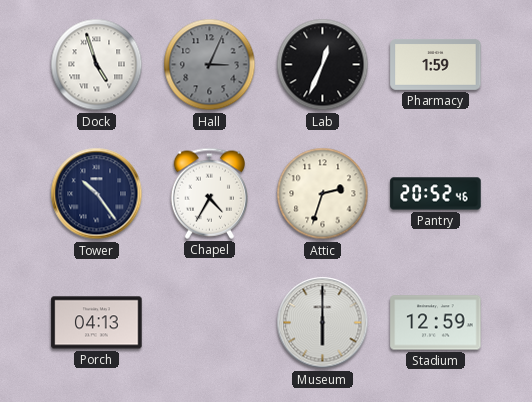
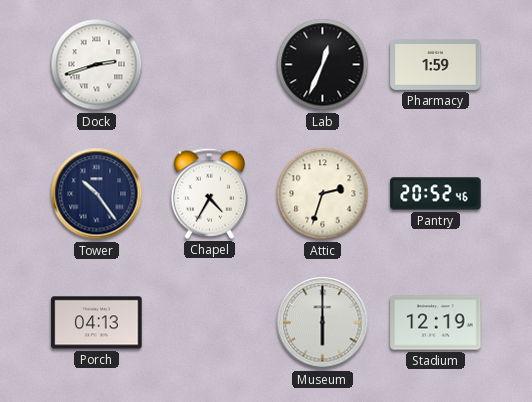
Dock: 4:57 -> 2:42
Hall: 3:04 -> none
Stadium: 12:59 -> 12:19
